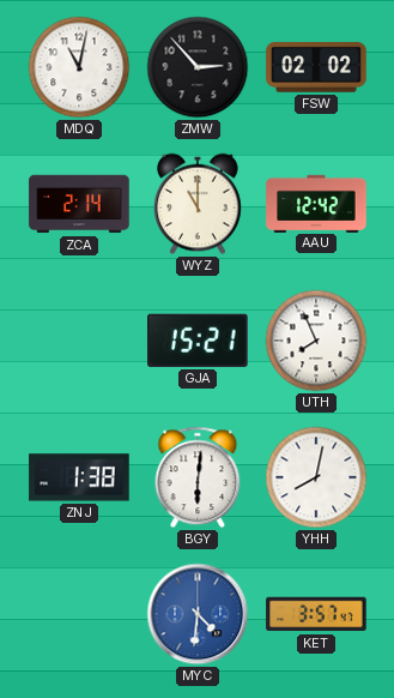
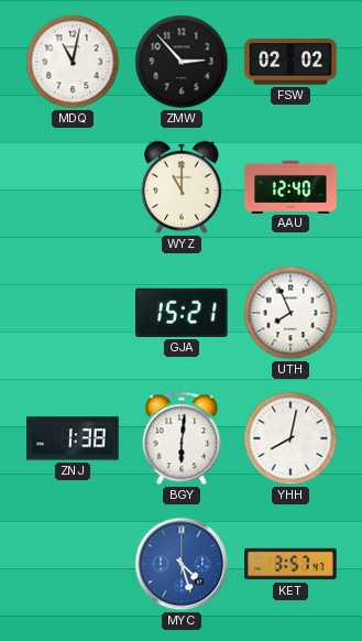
ZCA: 2:14 -> none
AAU: 12:42 -> 12:40
MYC: 4:31 -> 4:27
